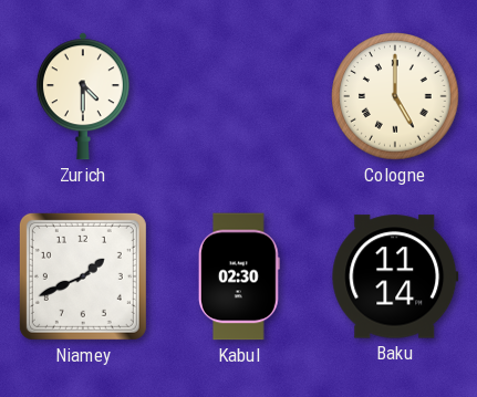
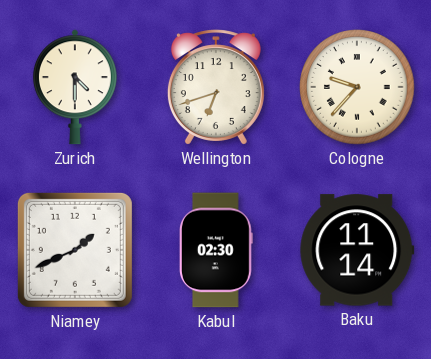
Wellington: none -> 6:42
Cologne: 5:00 -> 9:37
